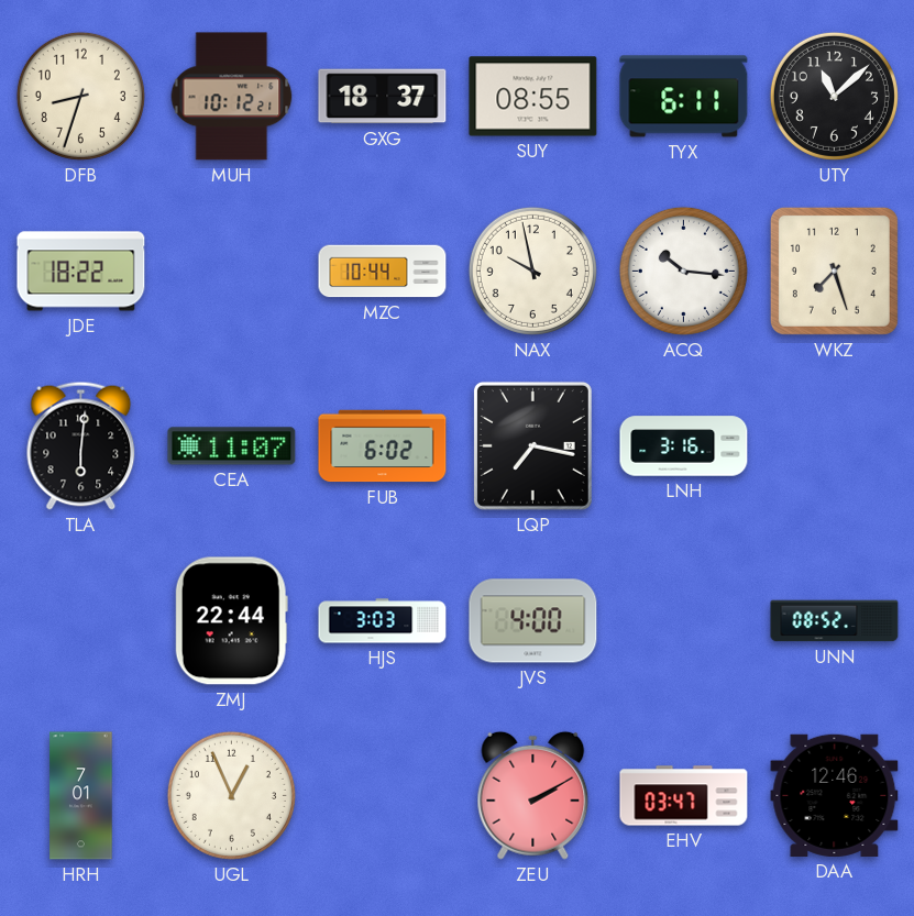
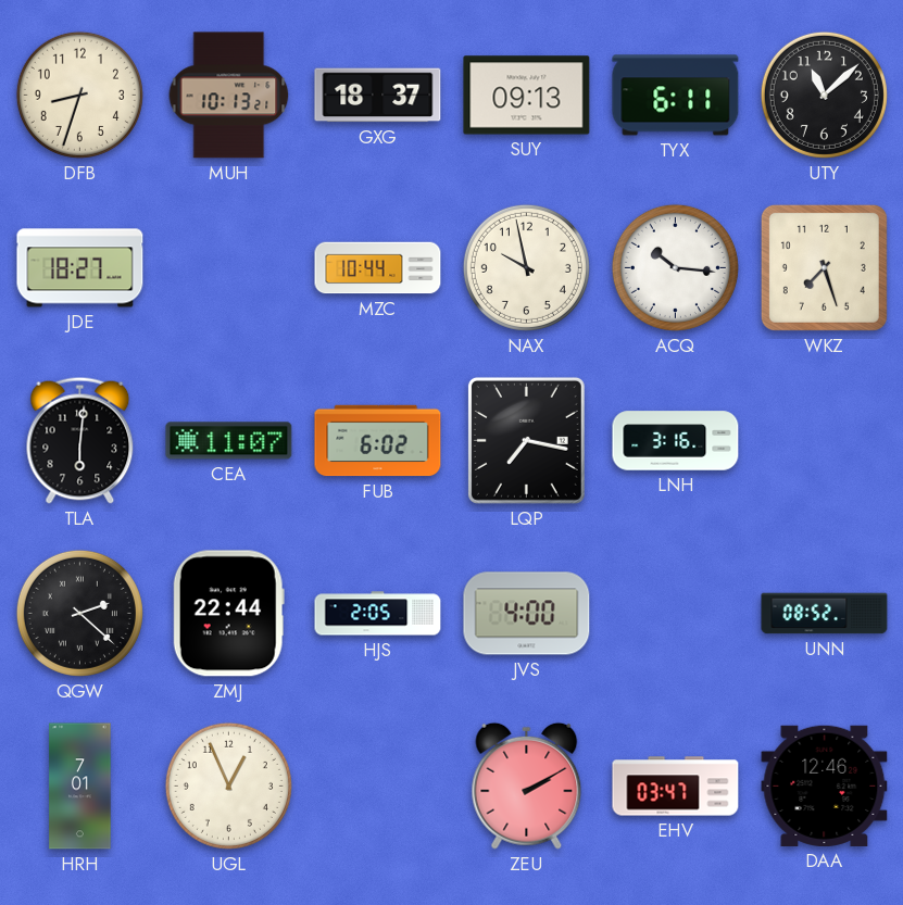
MUH: 10:12 -> 10:13
SUY: 08:55 -> 09:13
JDE: 18:22 -> 18:27
QGW: none -> 2:22
HJS: 3:03 -> 2:05
